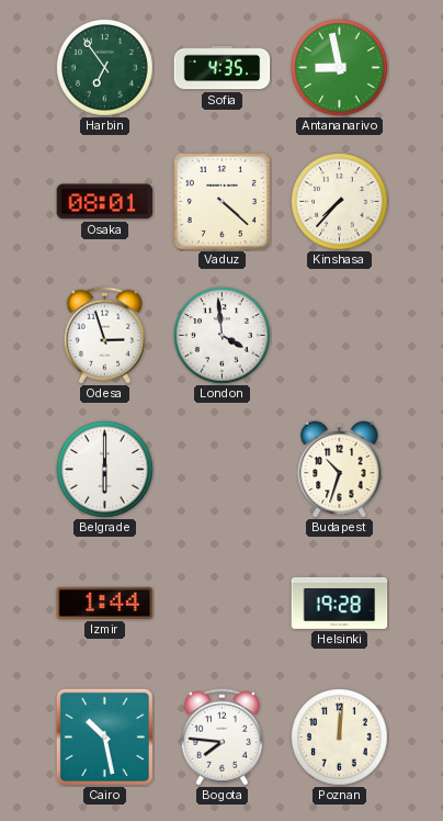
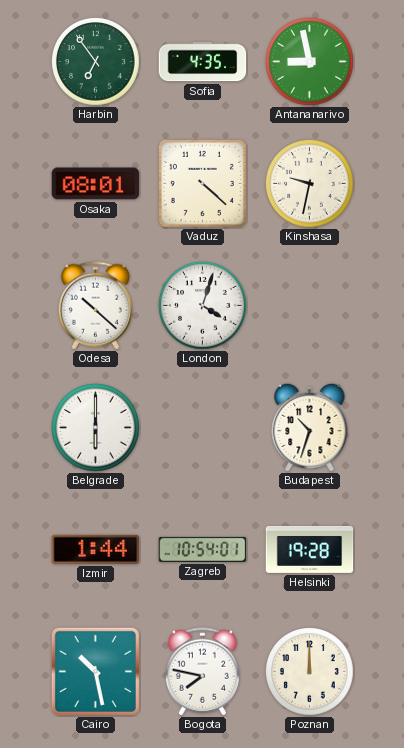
Kinshasa: 7:37 -> 9:32
Odesa: 2:57 -> 10:22
London: 3:59 -> 4:03
Zagreb: none -> 10:54
Bogota: 7:46 -> 7:47
Poznan: 12:01 -> 12:00
